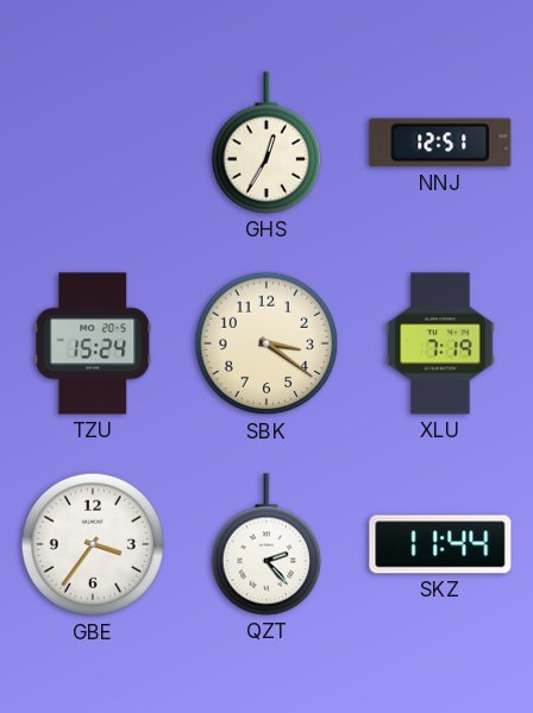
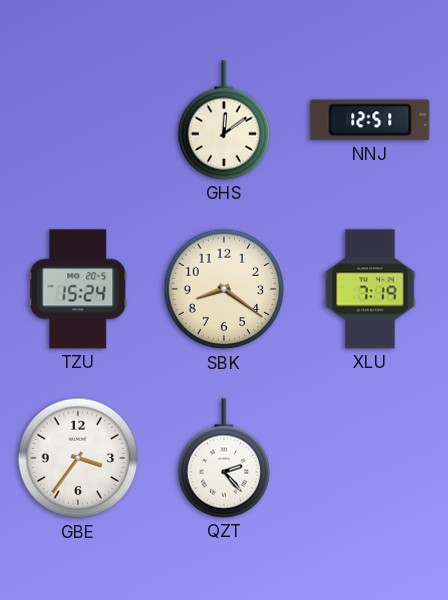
GHS: 12:35 -> 12:09
SBK: 3:21 -> 8:21
SKZ: 11:44 -> none
